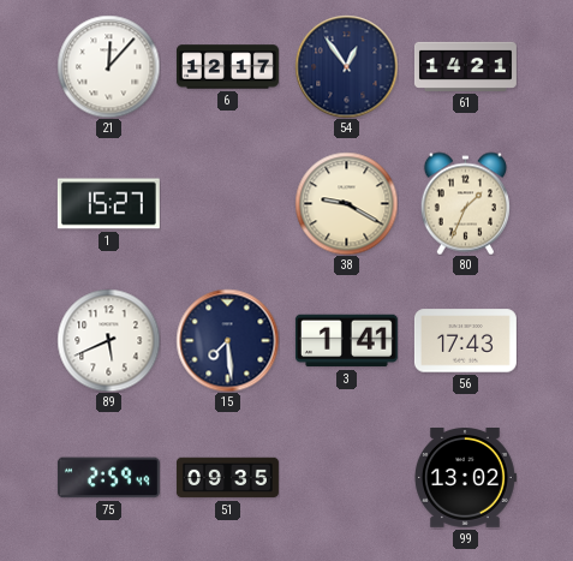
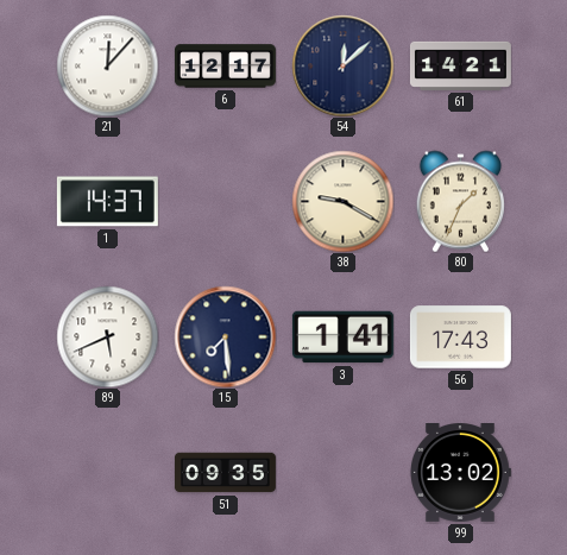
54: 12:54 -> 12:08
1: 15:27 -> 14:37
75: 2:59 -> none
